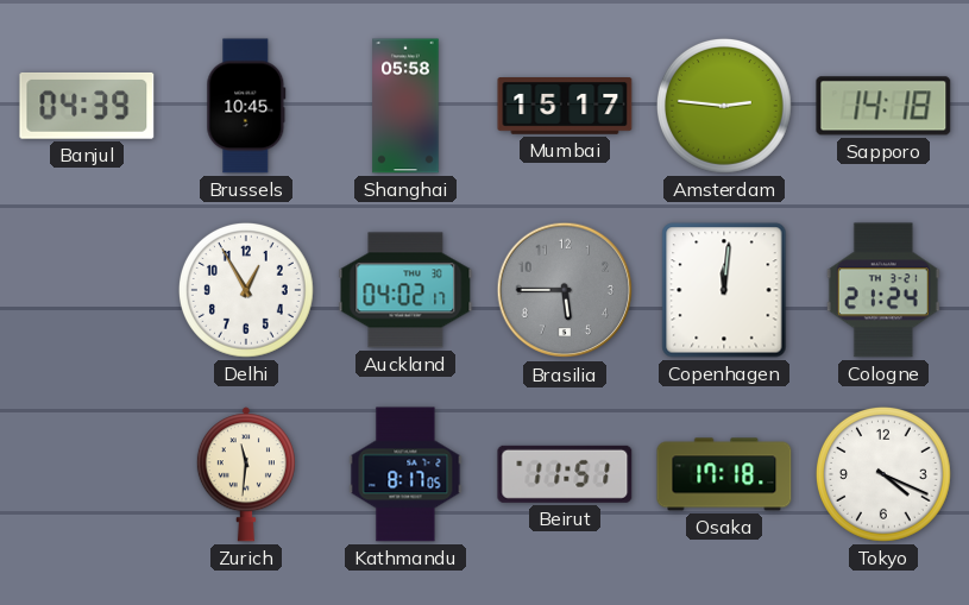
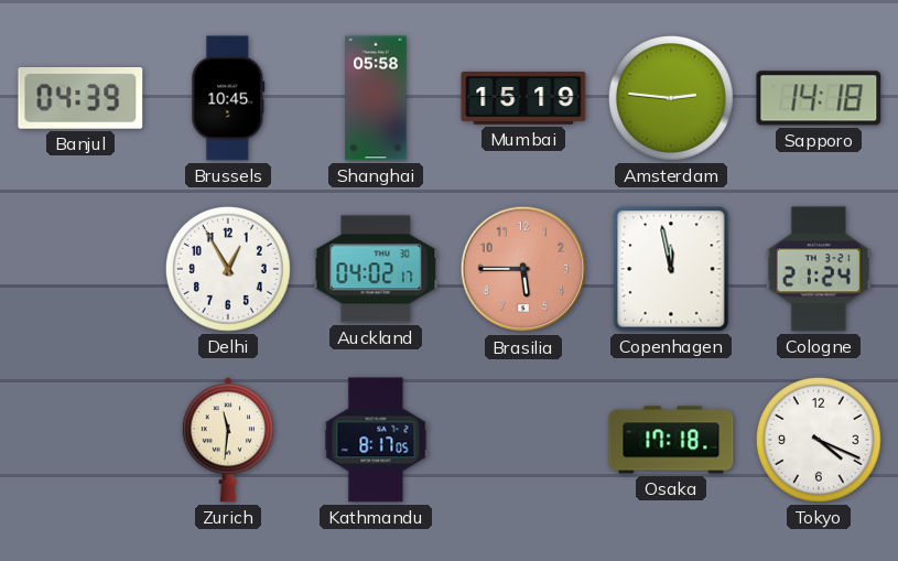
Mumbai: 15:17 -> 15:19
Brasilia dial: grey -> salmon
Copenhagen: 12:01 -> 11:58
Beirut: 11:51 -> none
